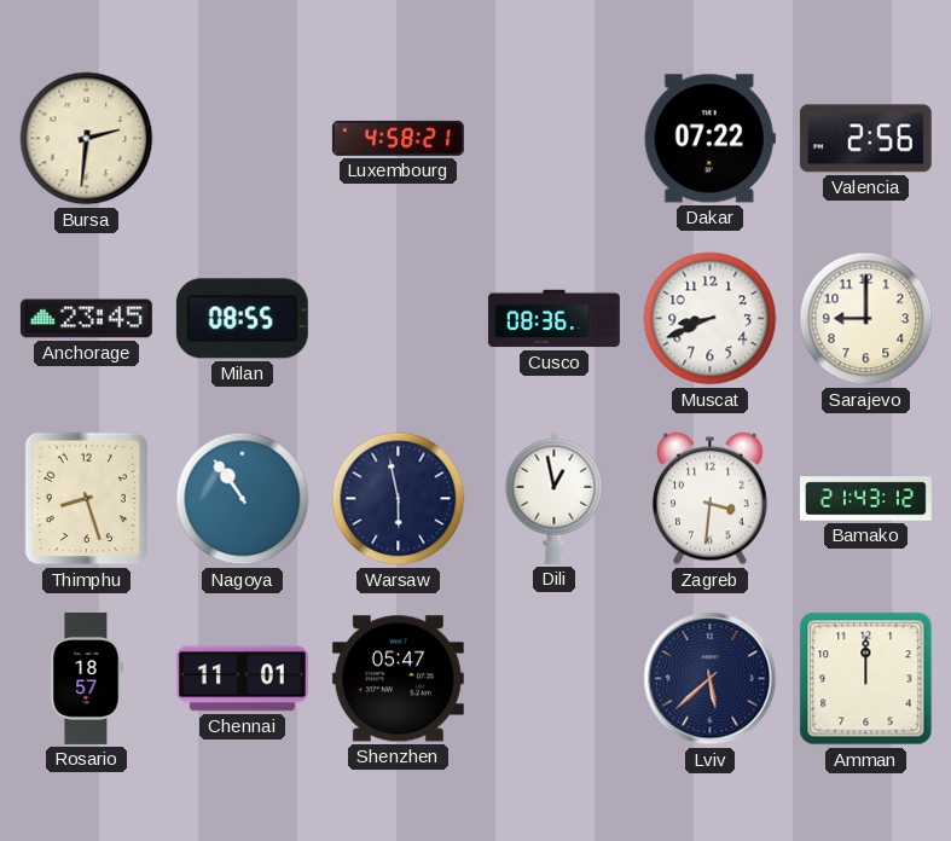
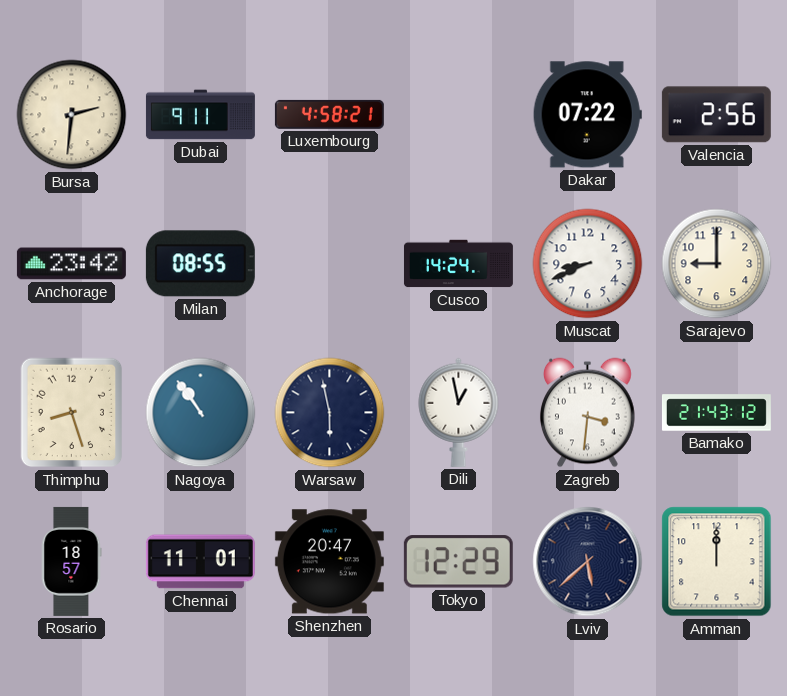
Dubai: none -> 9:11
Anchorage: 23:45 -> 23:42
Cusco: 08:36 -> 14:24
Shenzhen: 05:47 -> 20:47
Tokyo: none -> 12:29
